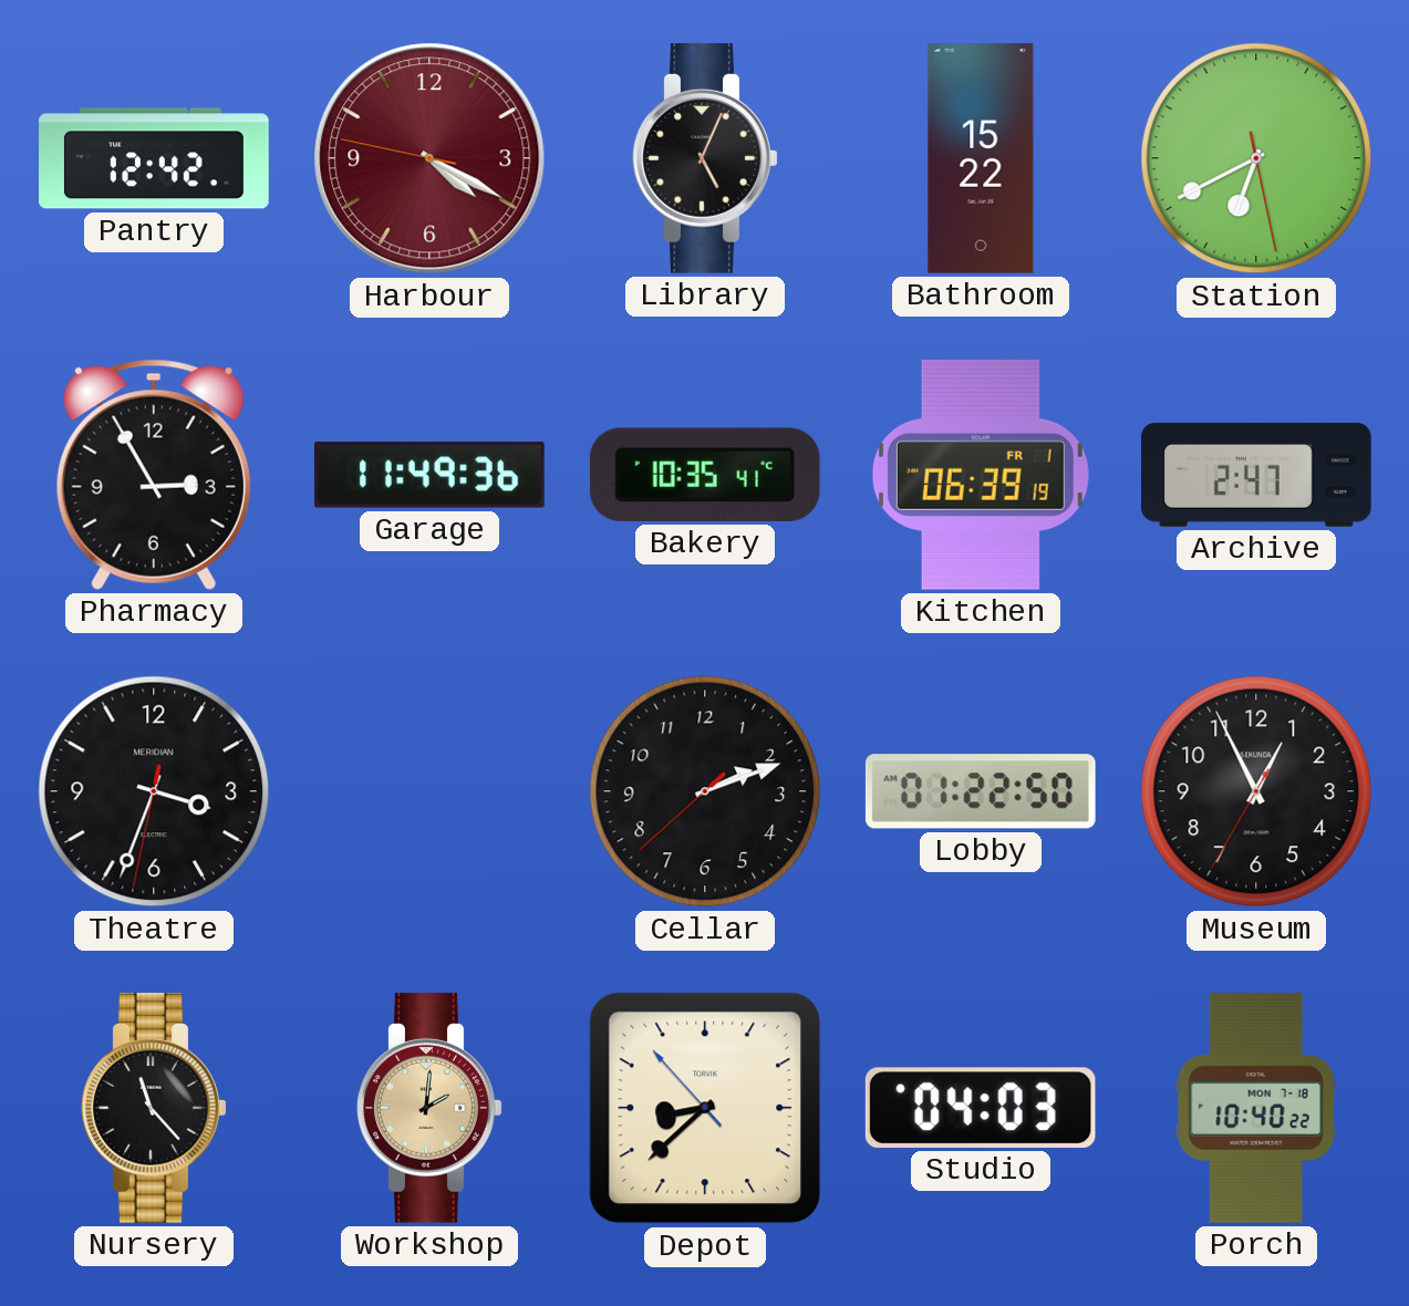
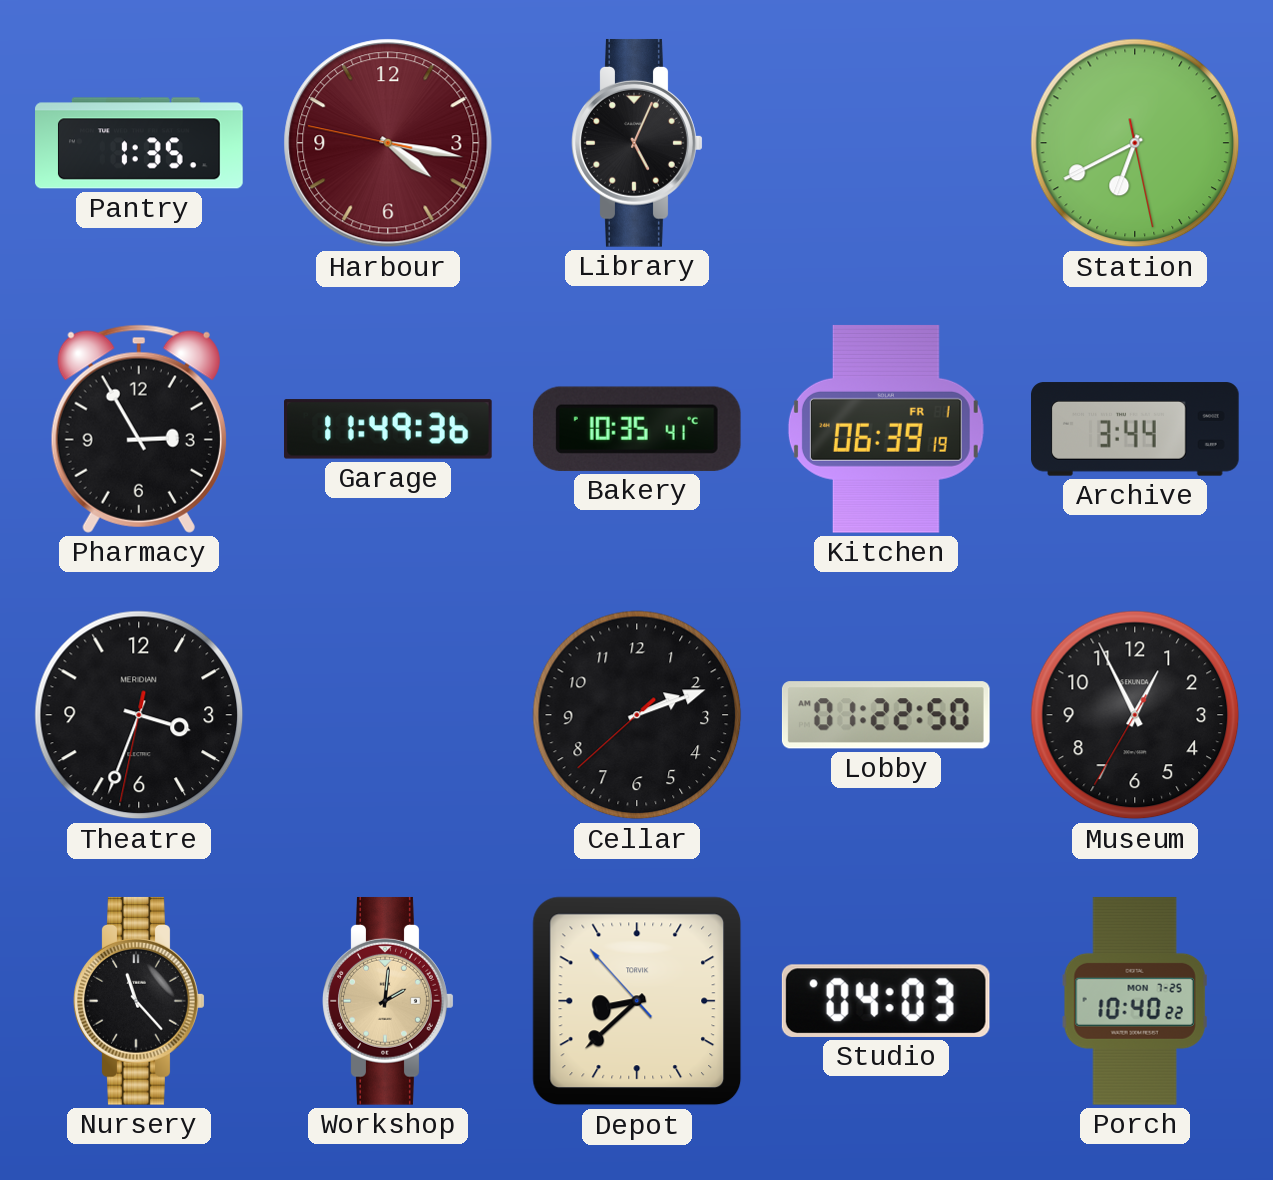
Pantry: 12:42 -> 1:35
Harbour: 4:19 -> 4:16
Bathroom: 15:22 -> none
Archive: 2:47 -> 3:44
Porch date: MON 7-18 -> MON 7-25
